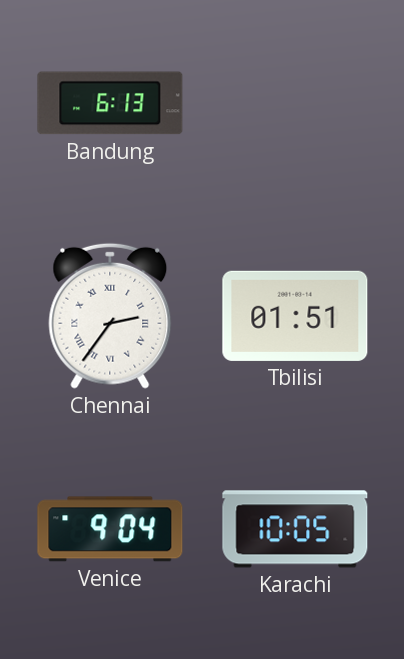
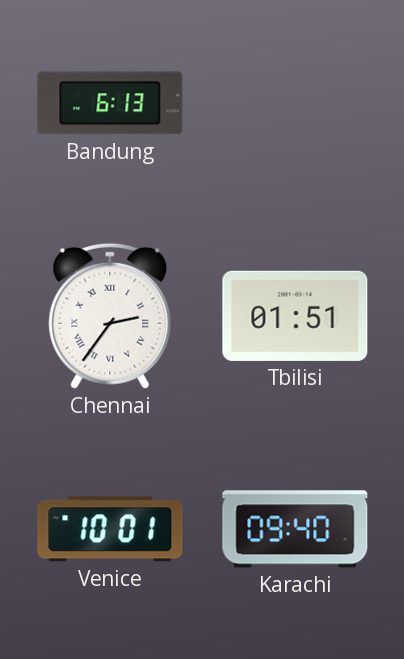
Venice: 9:04 -> 10:01
Karachi: 10:05 -> 09:40
